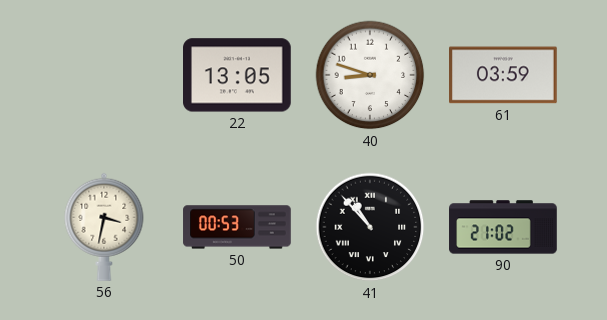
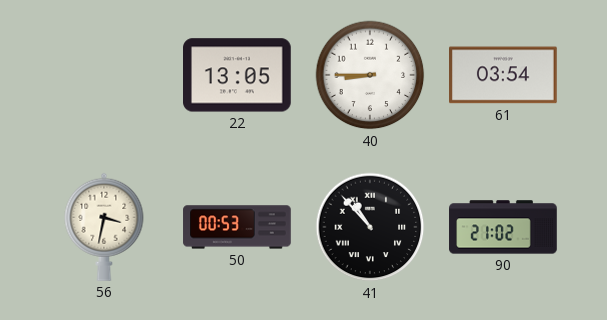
40: 8:48 -> 8:45
61: 03:59 -> 03:54
